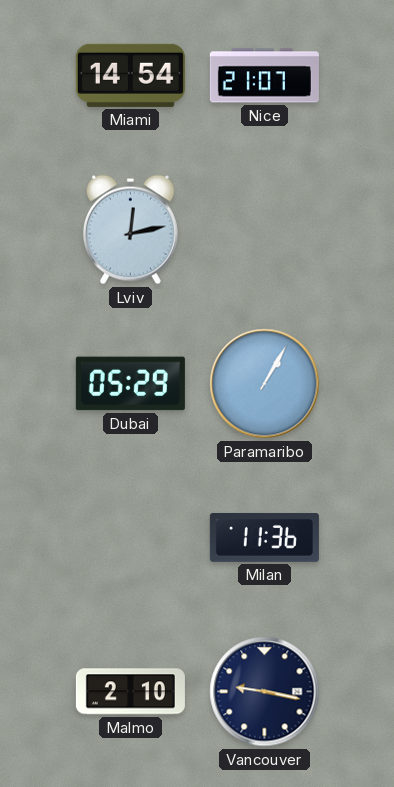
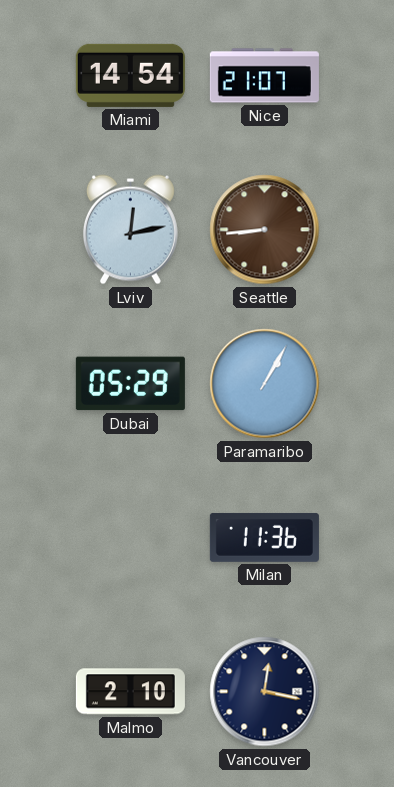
Seattle: none -> 8:44
Vancouver: 9:17 -> 12:17
